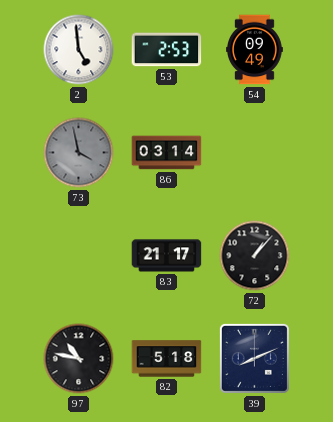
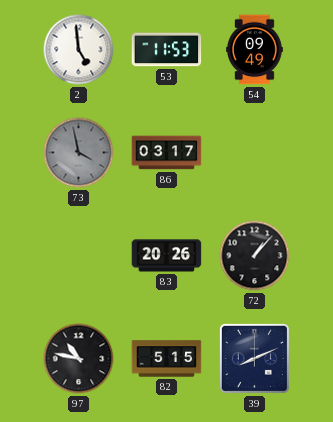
53: 2:53 -> 11:53
86: 03:14 -> 03:17
83: 21:17 -> 20:26
82: 5:18 -> 5:15
